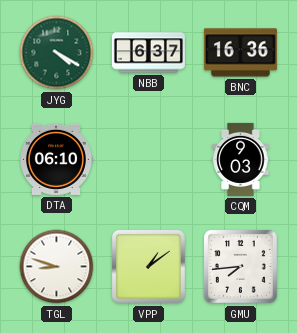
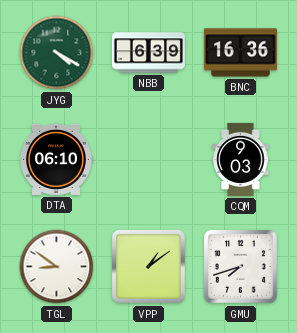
NBB: 6:37 -> 6:39
TGL: 8:48 -> 8:51
GMU: 7:44 -> 7:42
